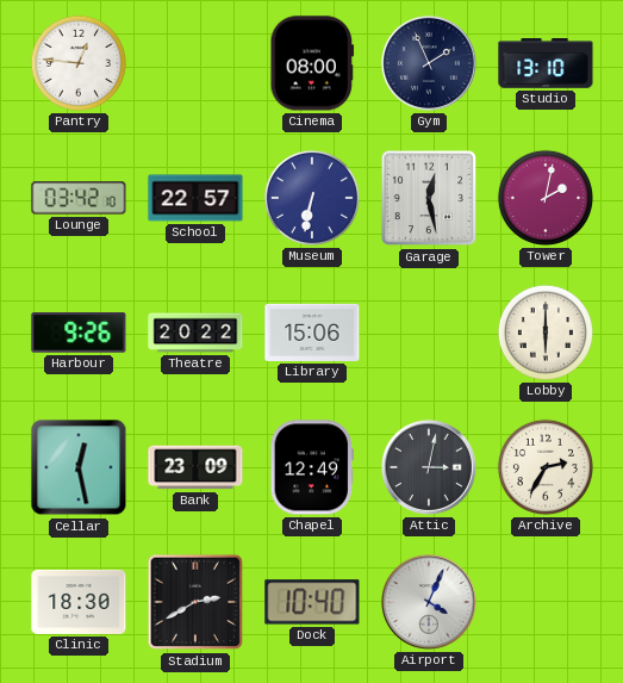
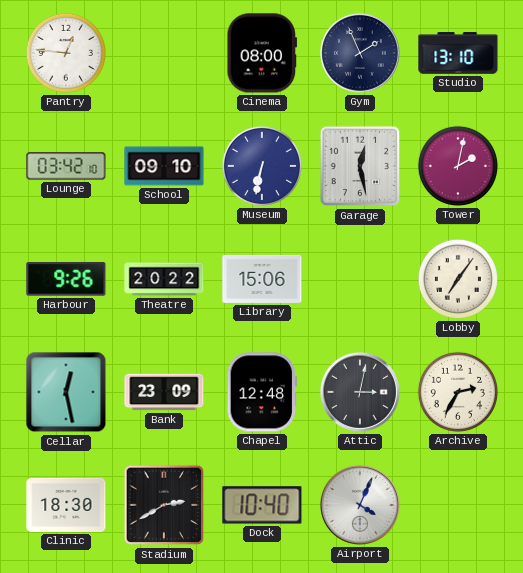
School: 22:57 -> 09:10
Lobby: 6:00 -> 7:06
Chapel: 12:49 -> 12:48
